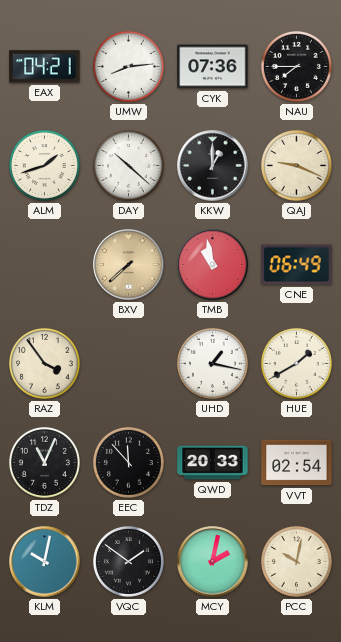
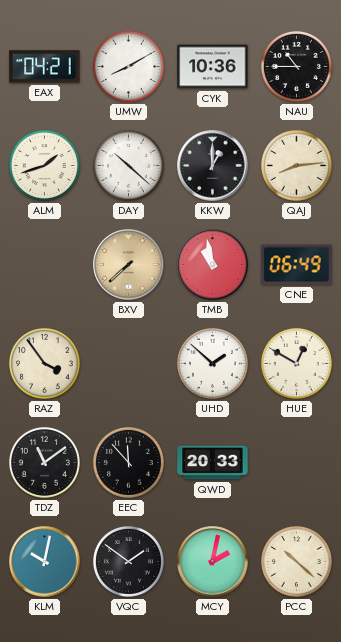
UMW: 8:14 -> 8:10
CYK: 07:36 -> 10:36
NAU: 7:45 -> 10:45
QAJ: 9:19 -> 8:14
UHD: 1:17 -> 1:52
HUE: 1:40 -> 12:50
TDZ: 11:04 -> 11:09
VVT: 02:54 -> none
PCC: 10:02 -> 10:22
